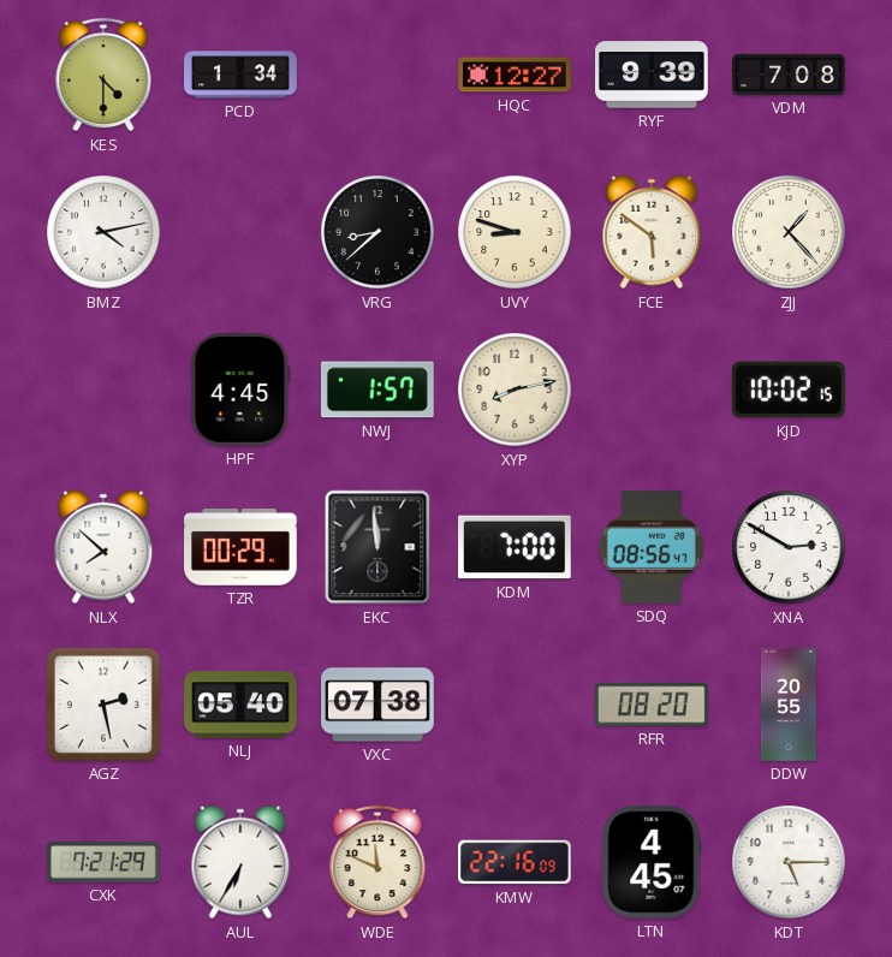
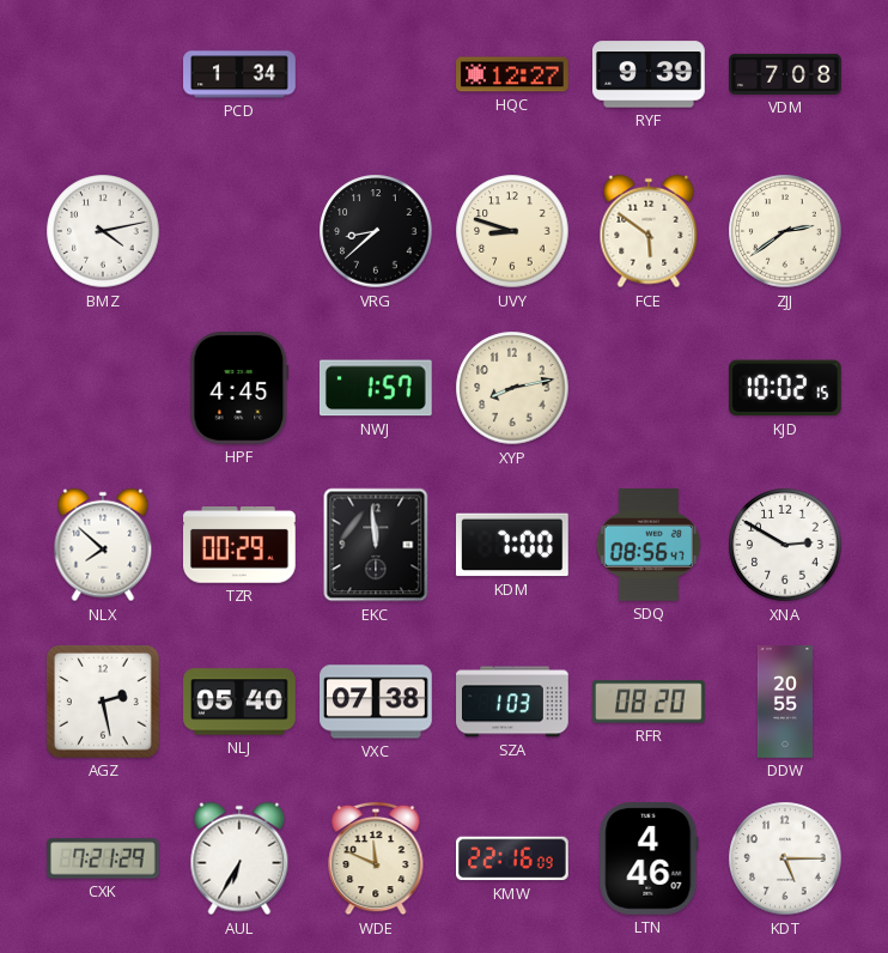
KES: 4:30 -> none
ZJJ: 1:23 -> 2:39
SZA: none -> 1:03
LTN: 4:45 -> 4:46
